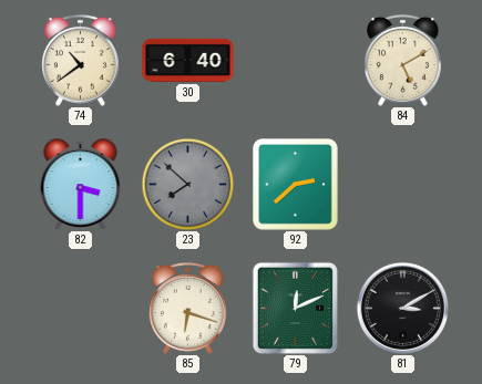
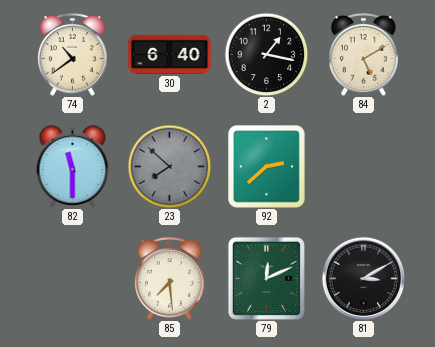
2: none -> 1:17
82: 3:30 -> 11:30
85: 6:18 -> 7:29
